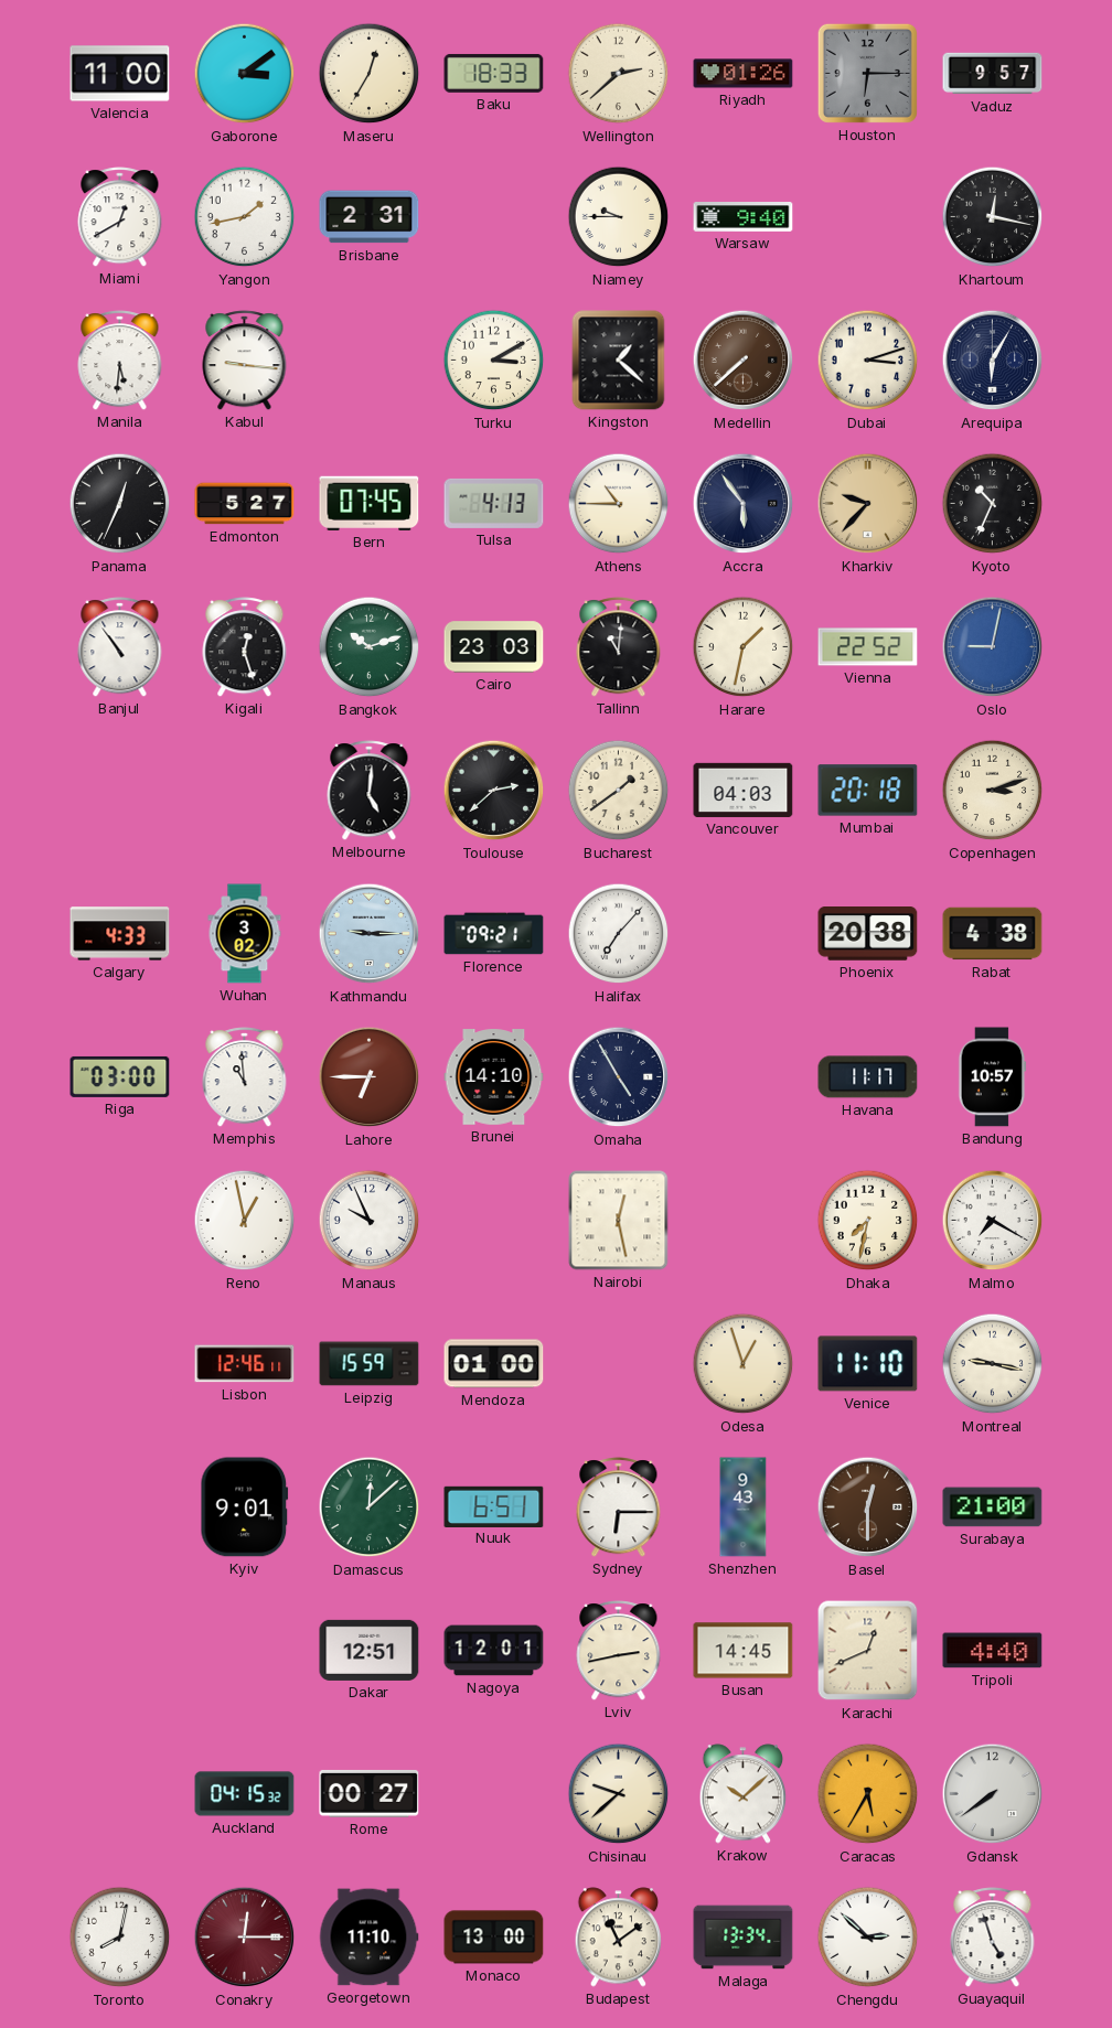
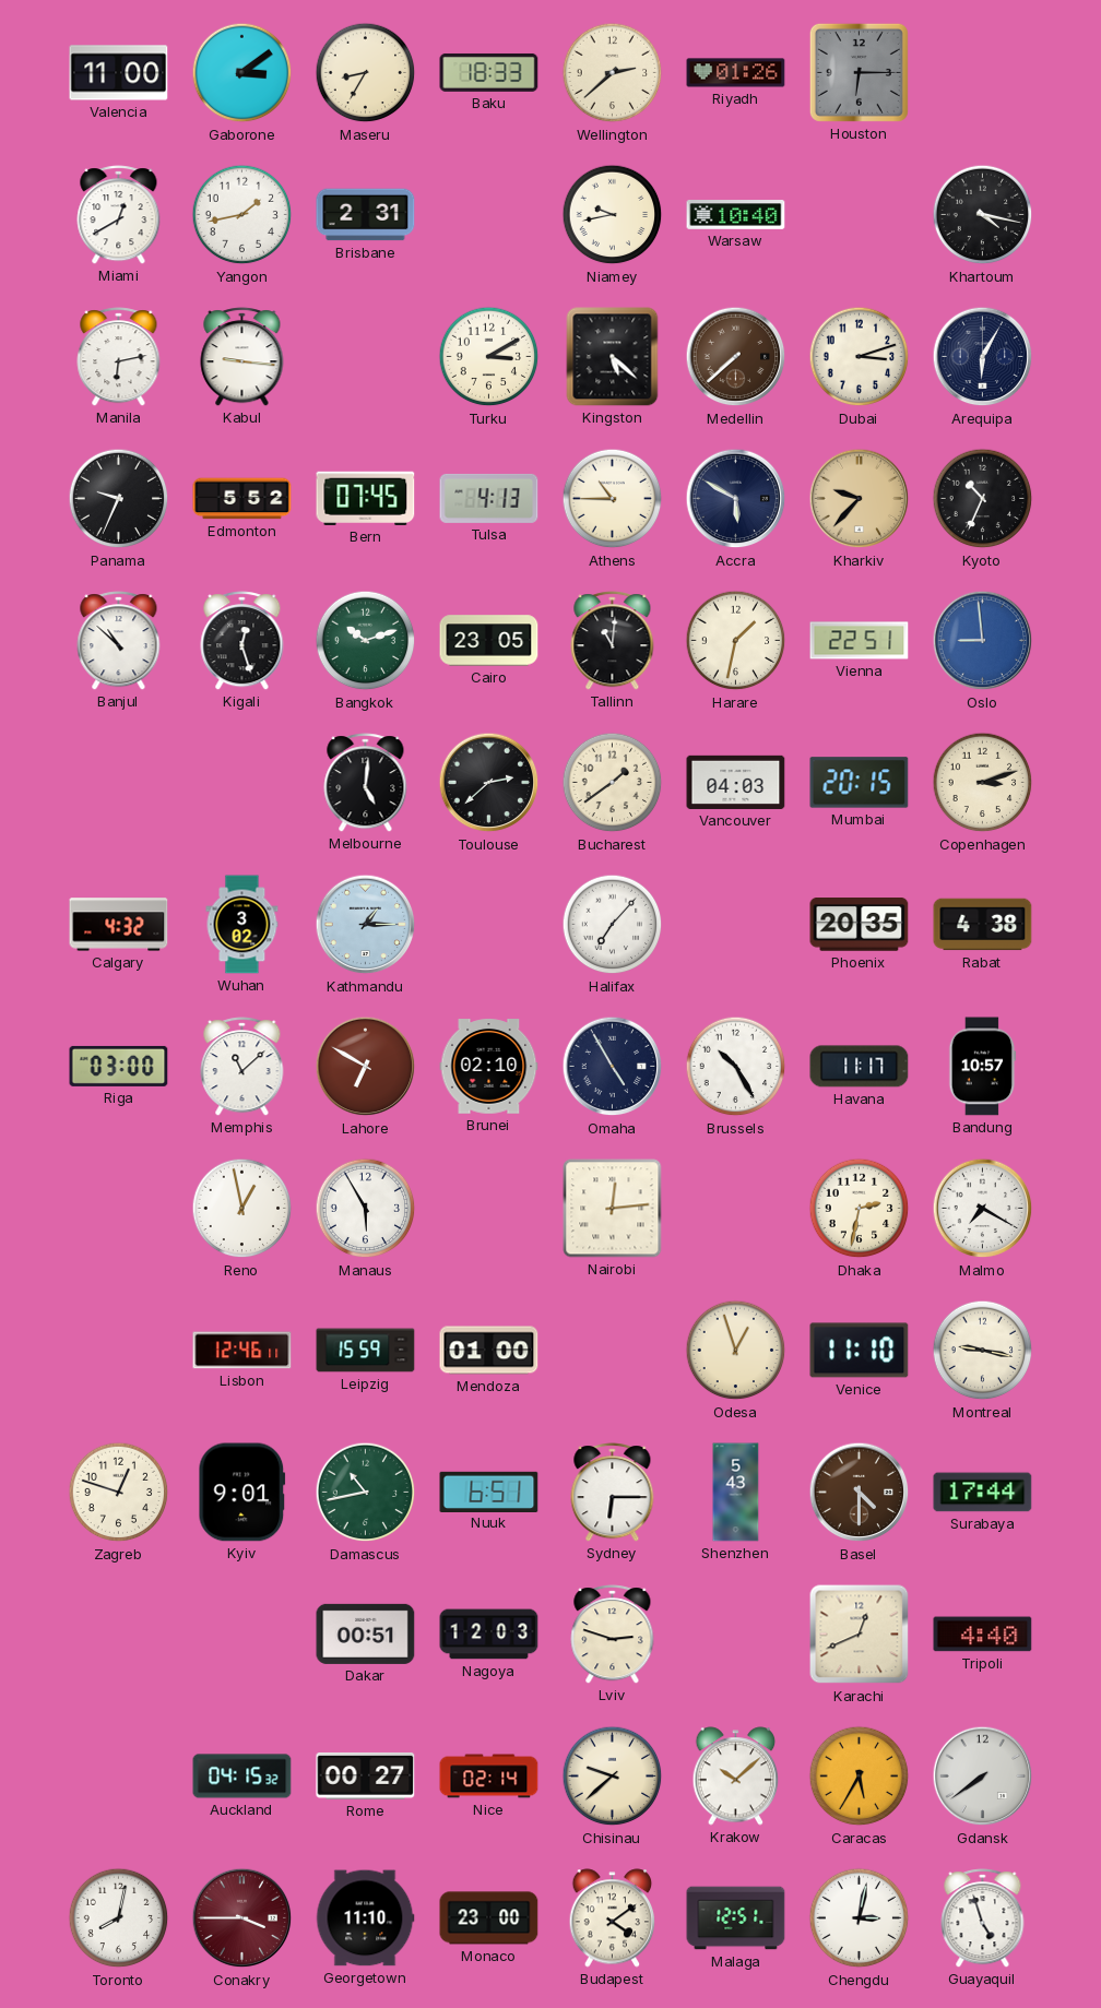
Maseru: 12:35 -> 8:35
Vaduz: 9:57 -> none
Niamey: 9:45 -> 9:43
Warsaw: 9:40 -> 10:40
Khartoum: 12:17 -> 4:17
Manila: 5:31 -> 6:13
Kingston: 1:22 -> 5:22
Panama: 12:34 -> 9:34
Edmonton: 5:27 -> 5:52
Accra: 5:54 -> 5:50
Banjul: 10:54 -> 10:52
Cairo: 23:03 -> 23:05
Vienna: 22:52 -> 22:51
Oslo: 9:02 -> 8:59
Mumbai: 20:18 -> 20:15
Calgary: 4:33 -> 4:32
Kathmandu: 9:15 -> 1:15
Florence: 09:21 -> none
Phoenix: 20:38 -> 20:35
Memphis: 10:59 -> 11:08
Lahore: 6:45 -> 6:50
Brunei: 14:10 -> 02:10
Brussels: none -> 10:25
Manaus: 9:56 -> 5:55
Nairobi: 12:28 -> 12:14
Dhaka: 7:32 -> 2:32
Zagreb: none -> 12:48
Damascus: 12:08 -> 10:43
Shenzhen: 9:43 -> 5:43
Basel: 12:30 -> 4:30
Surabaya: 21:00 -> 17:44
Dakar: 12:51 -> 00:51
Nagoya: 12:01 -> 12:03
Lviv: 2:43 -> 2:48
Busan: 14:45 -> none
Nice: none -> 02:14
Conakry: 12:15 -> 3:45
Monaco: 13:00 -> 23:00
Budapest: 11:09 -> 4:09
Malaga: 13:34 -> 12:51
Chengdu: 2:52 -> 3:02
